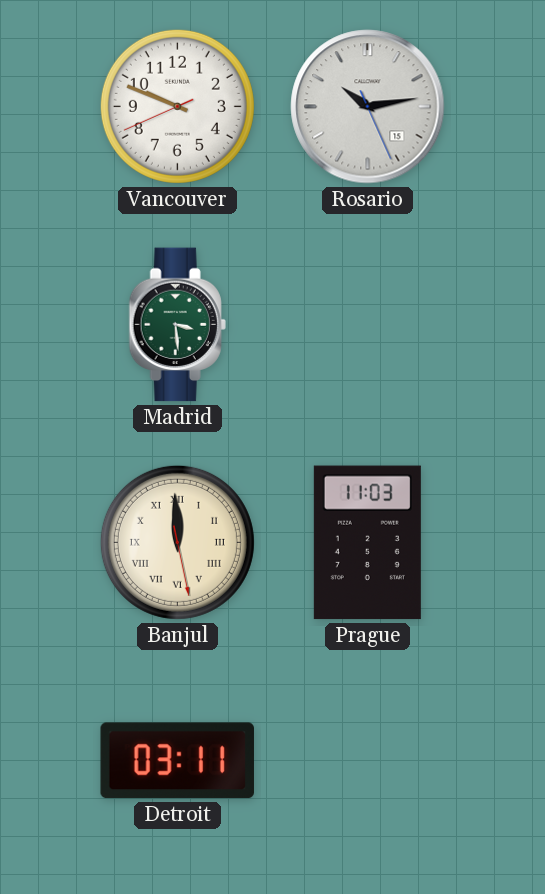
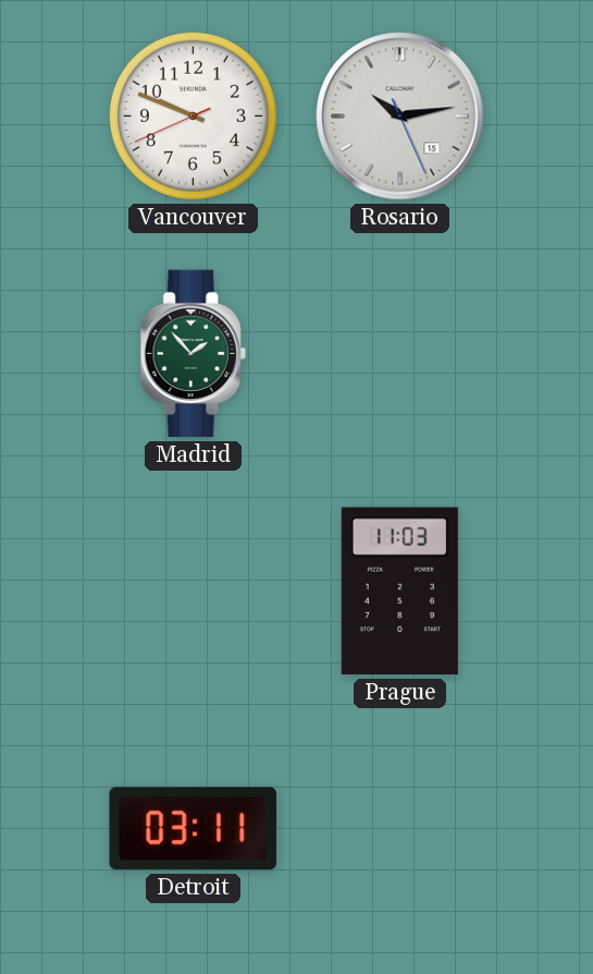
Madrid: 3:29 -> 1:53
Banjul: 11:59 -> none
